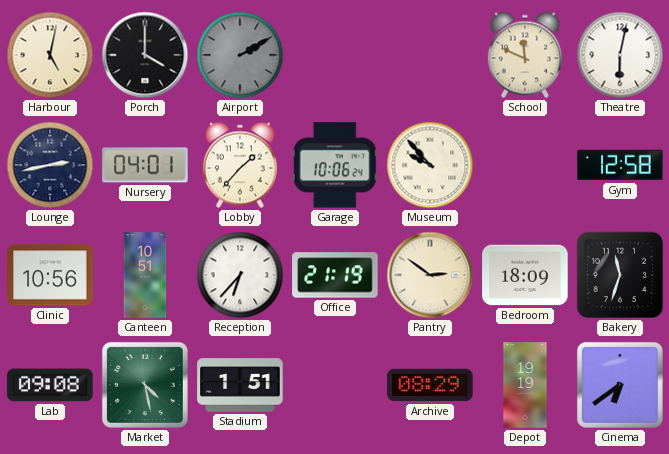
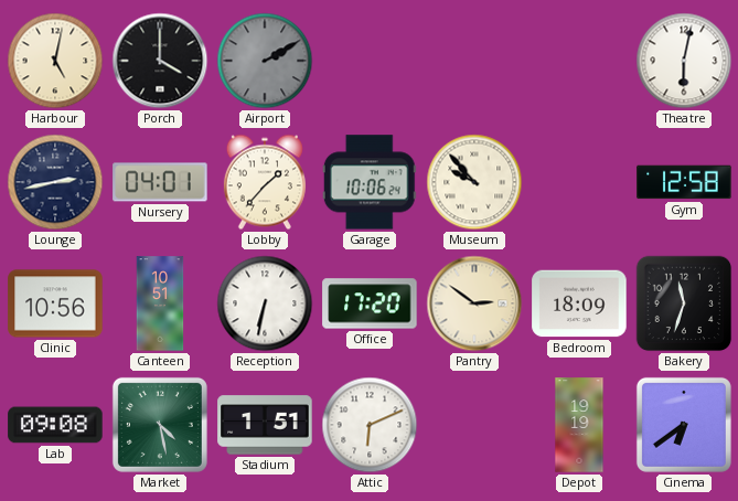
School: 11:49 -> none
Reception: 6:37 -> 6:32
Office: 21:19 -> 17:20
Attic: none -> 6:11
Archive: 08:29 -> none
